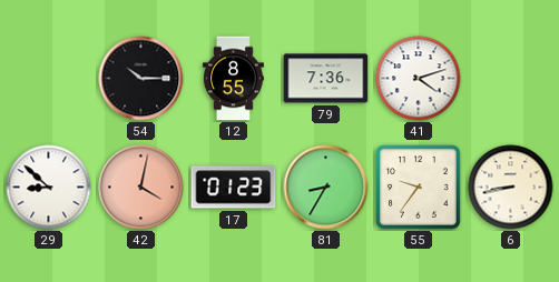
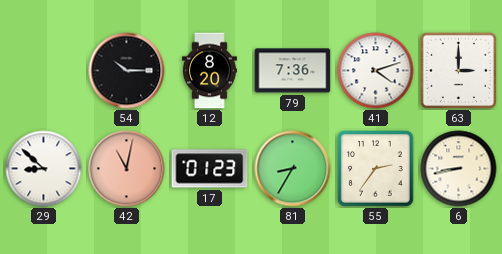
12: 8:55 -> 8:20
63: none -> 3:00
42: 4:02 -> 11:02
55: 9:36 -> 2:36
